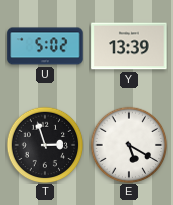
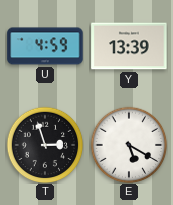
U: 5:02 -> 4:59
